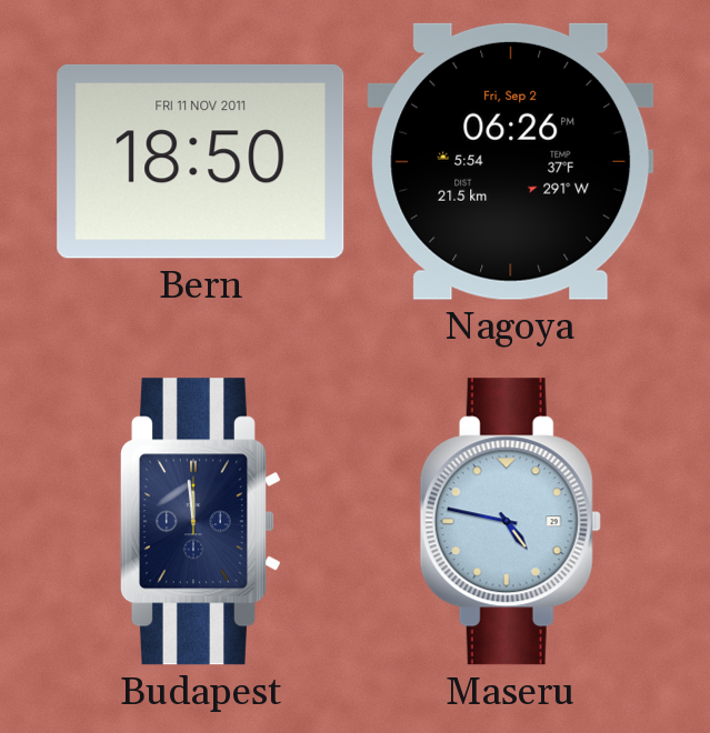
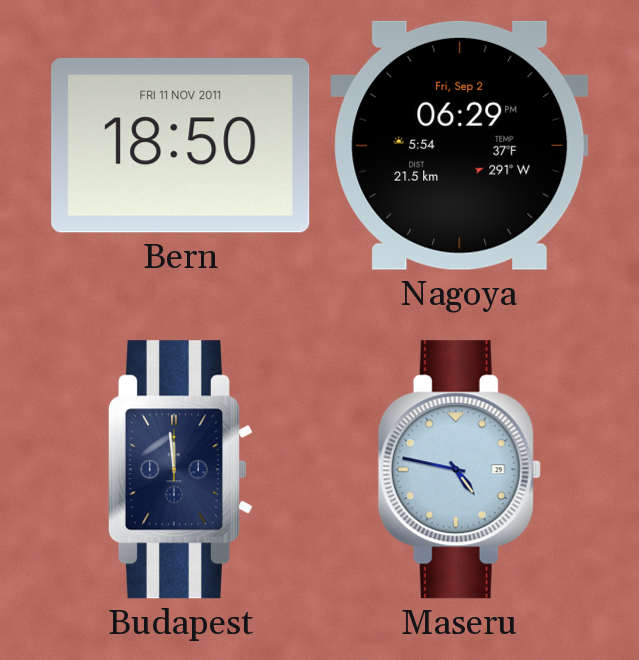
Nagoya: 06:26 -> 06:29
